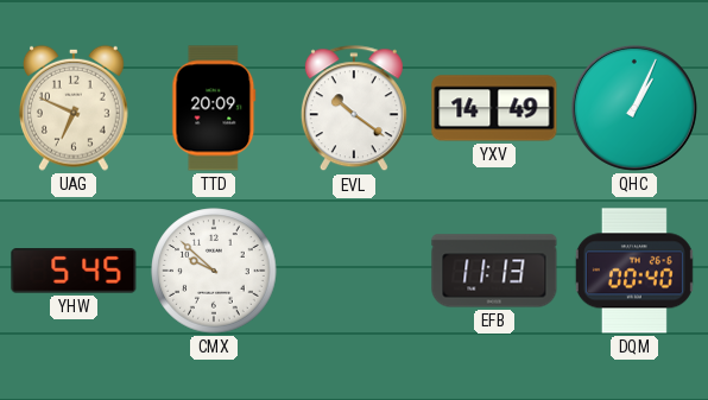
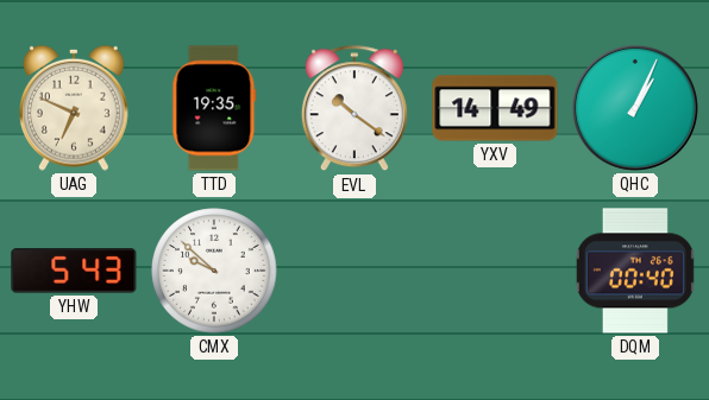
TTD: 20:09 -> 19:35
YHW: 5:45 -> 5:43
EFB: 11:13 -> none
